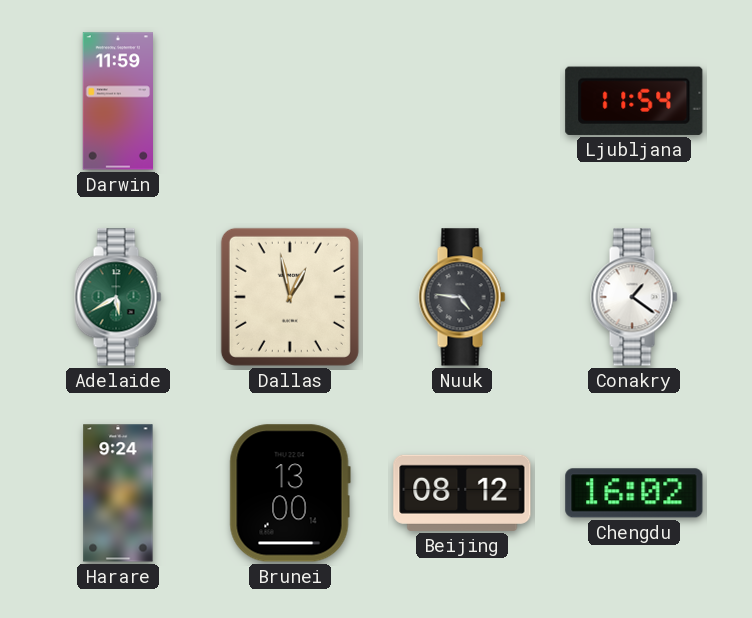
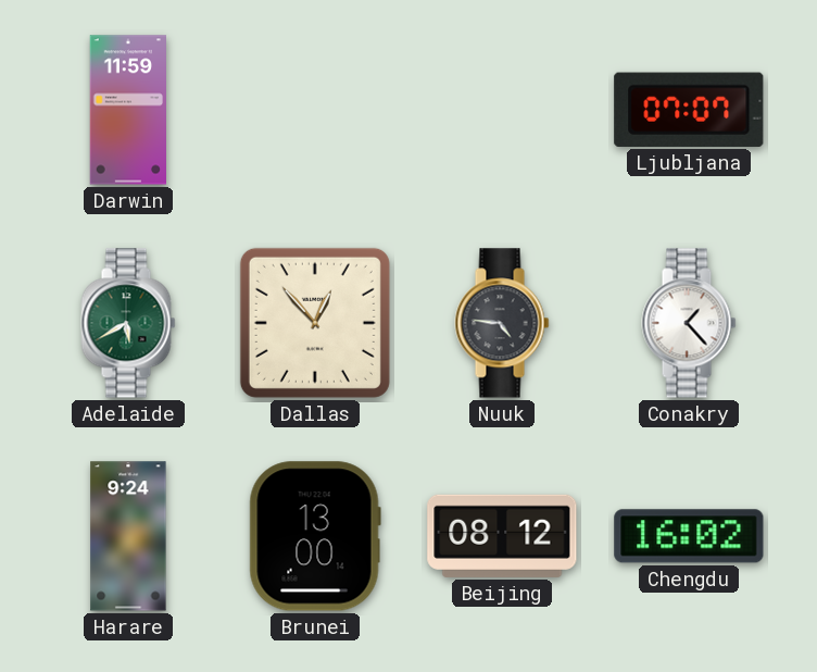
Ljubljana: 11:54 -> 07:07
Dallas: 12:58 -> 12:53
Conakry: 1:21 -> 1:23
